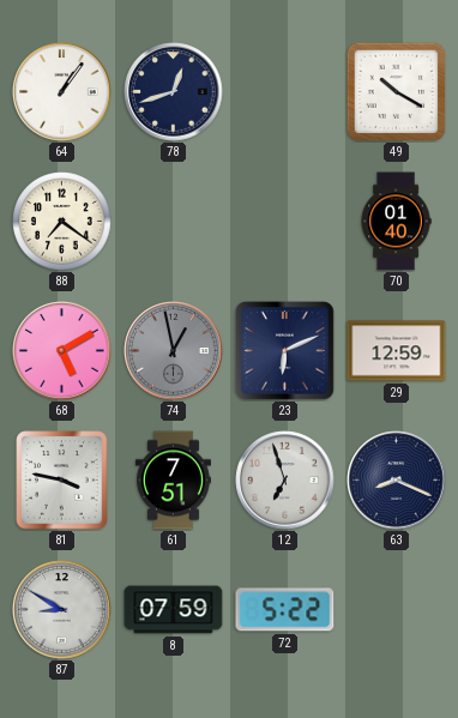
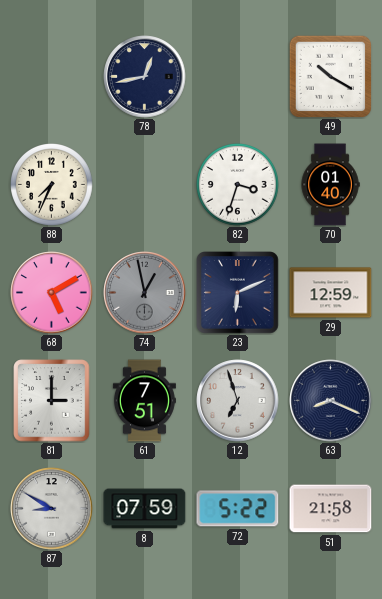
64: 1:06 -> none
78: 12:42 -> 12:43
88: 7:21 -> 7:34
82: none -> 3:33
81: 3:47 -> 3:00
51: none -> 21:58
